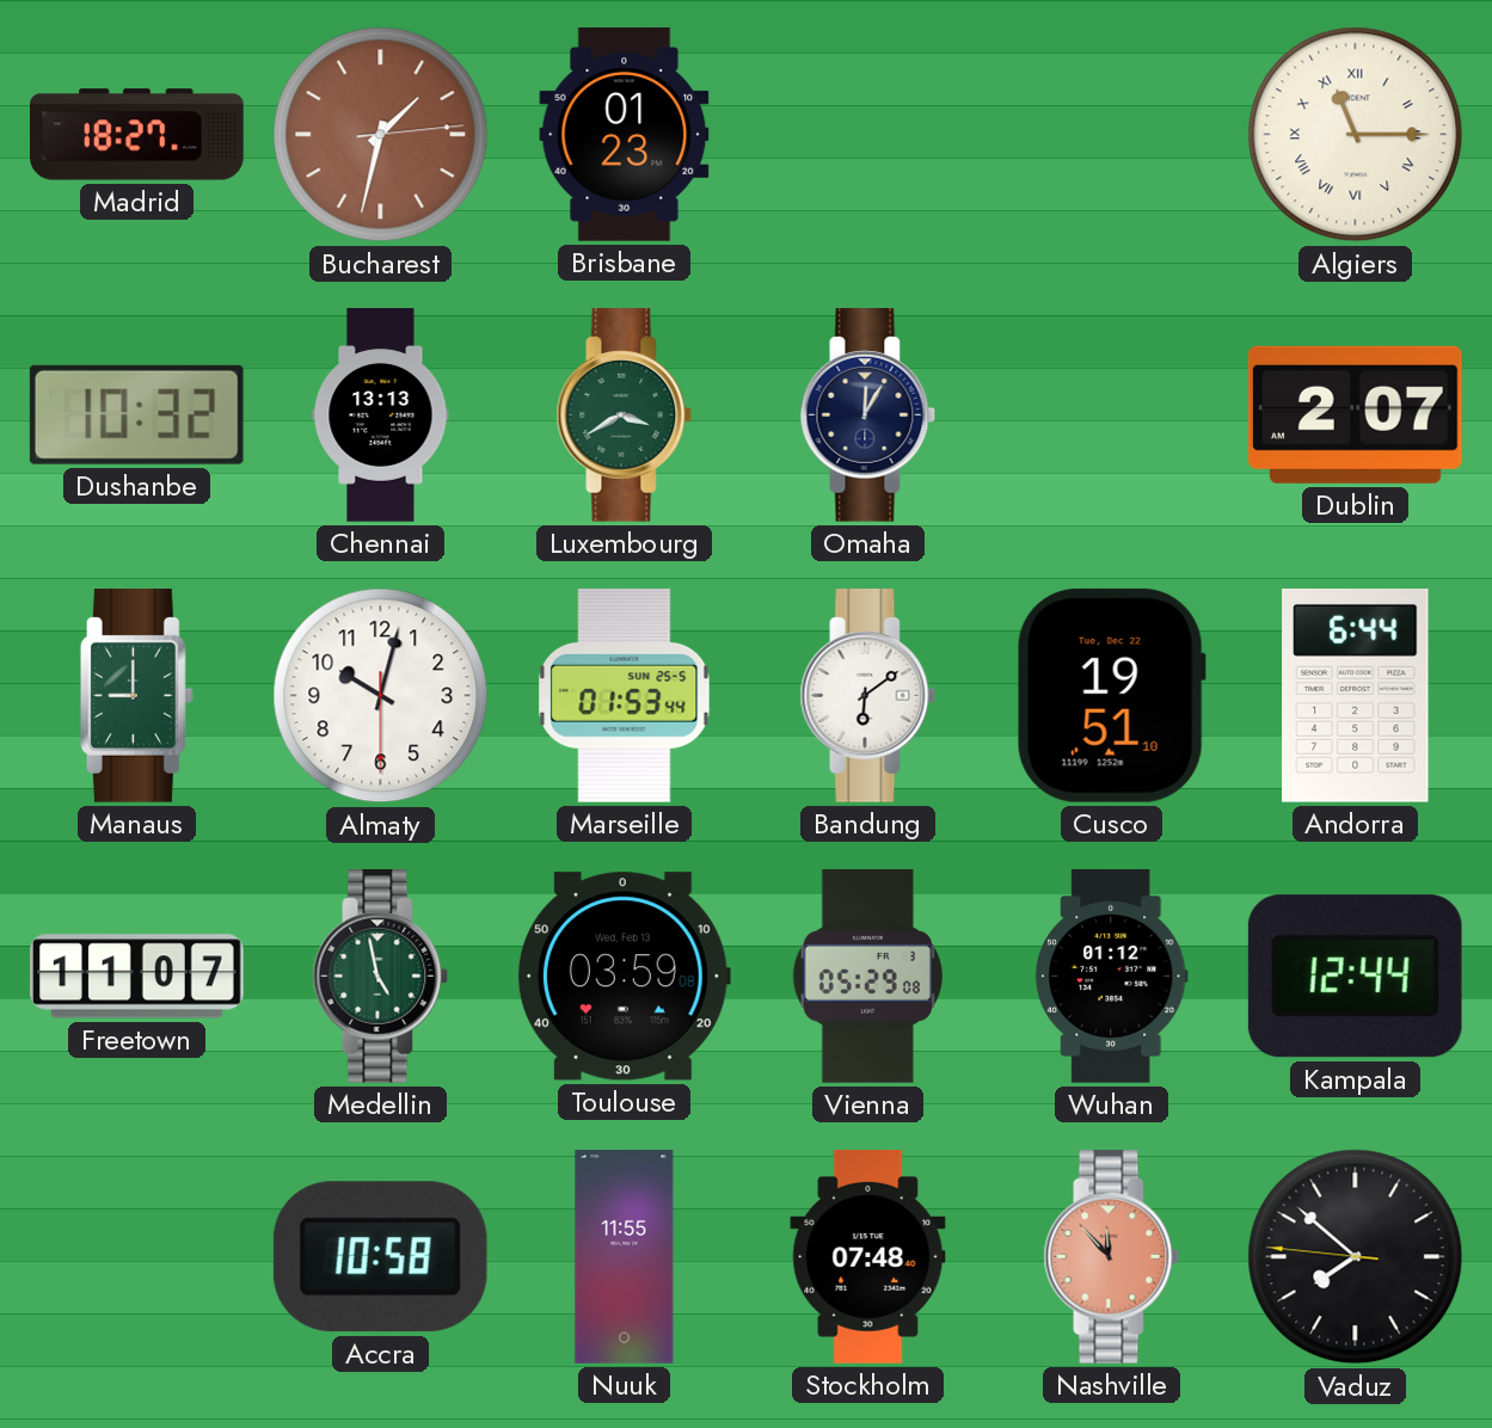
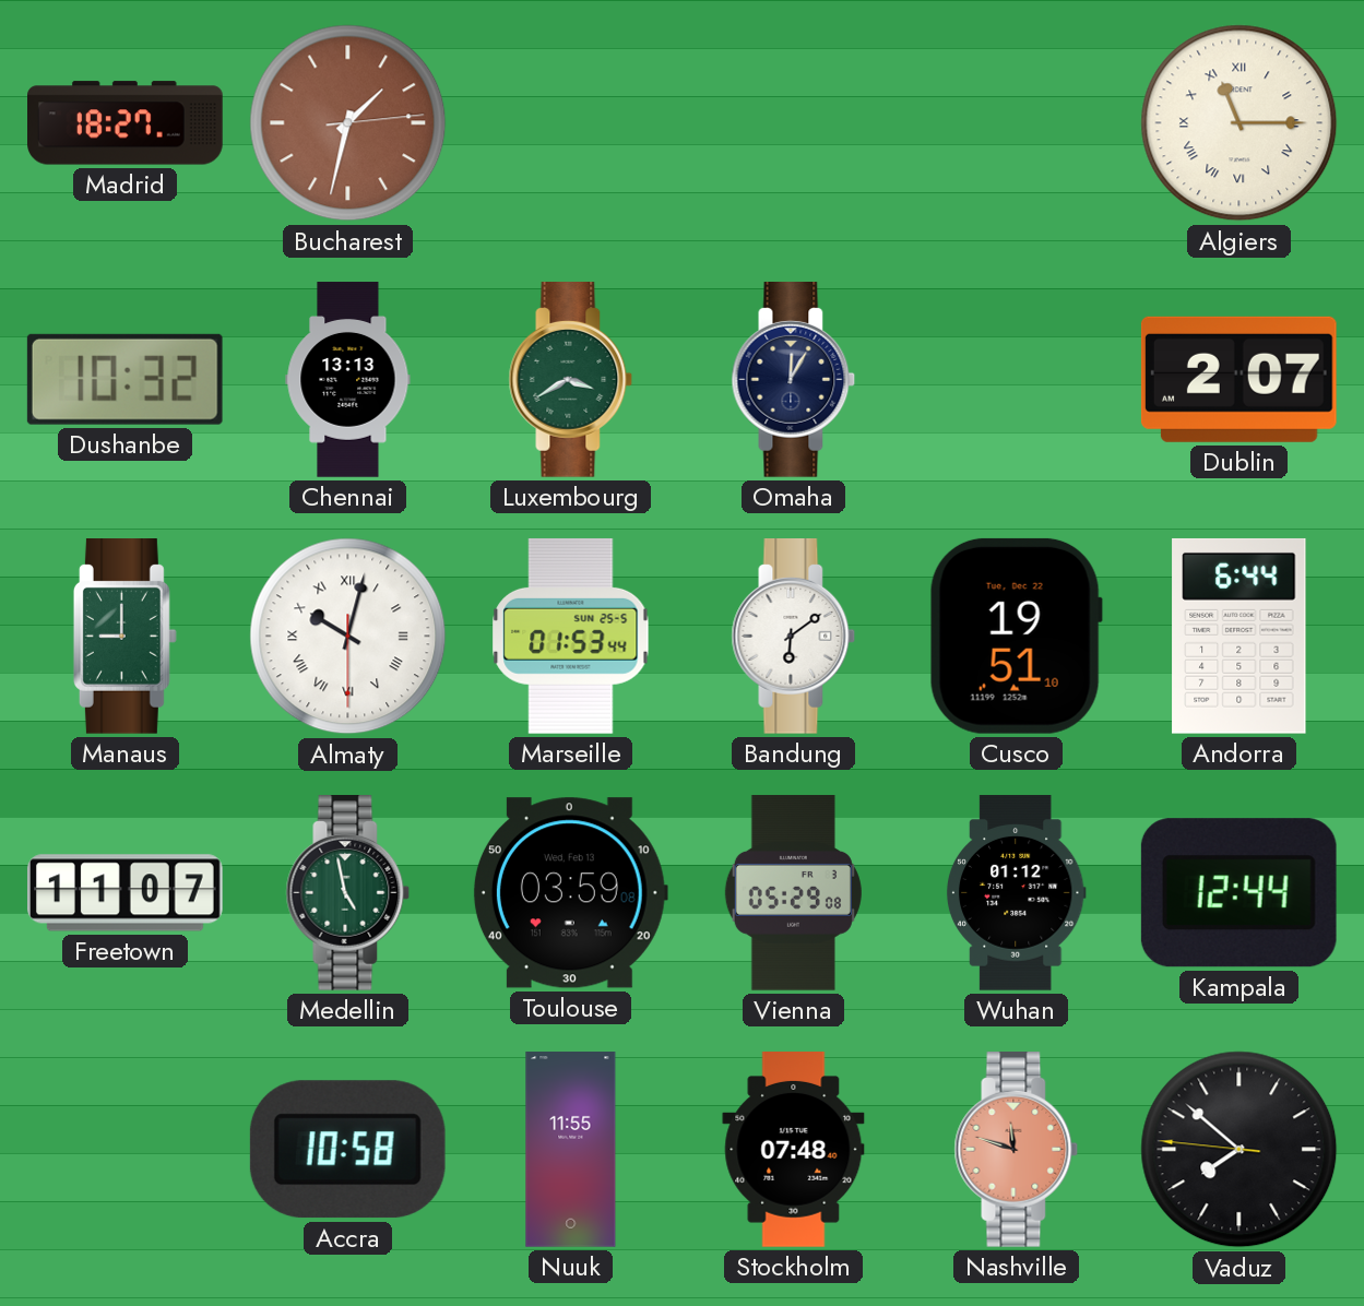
Brisbane: 01:23 -> none
Almaty numerals: Arabic -> Roman
Nashville: 11:53 -> 11:48
